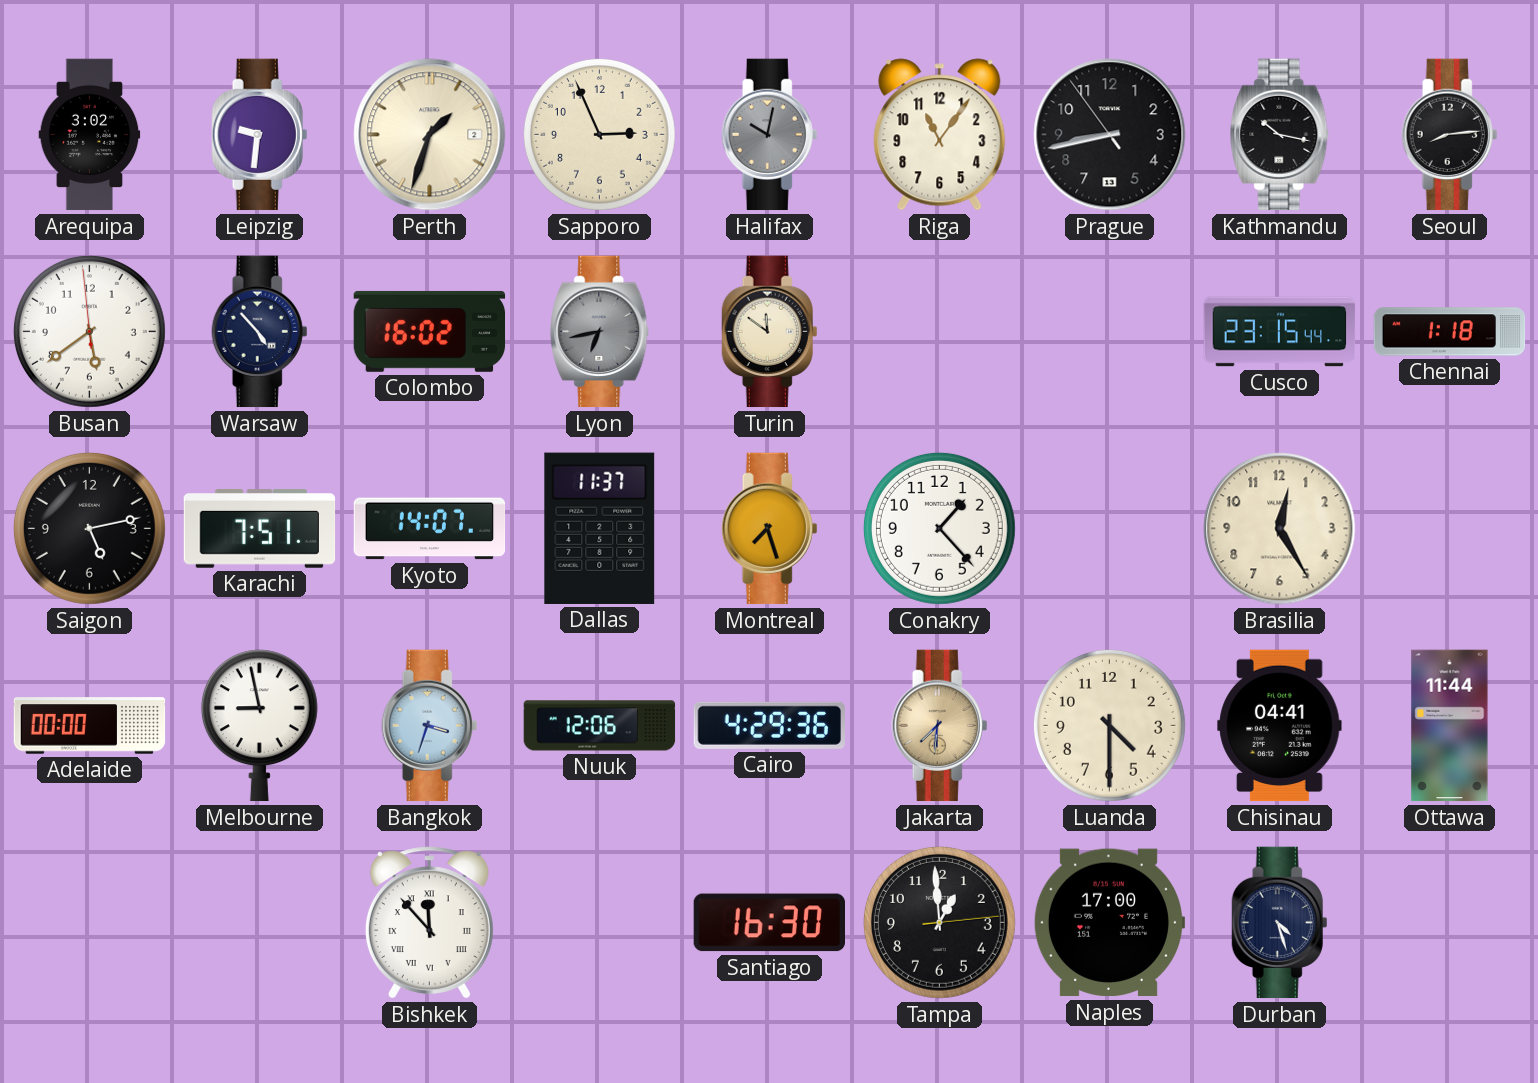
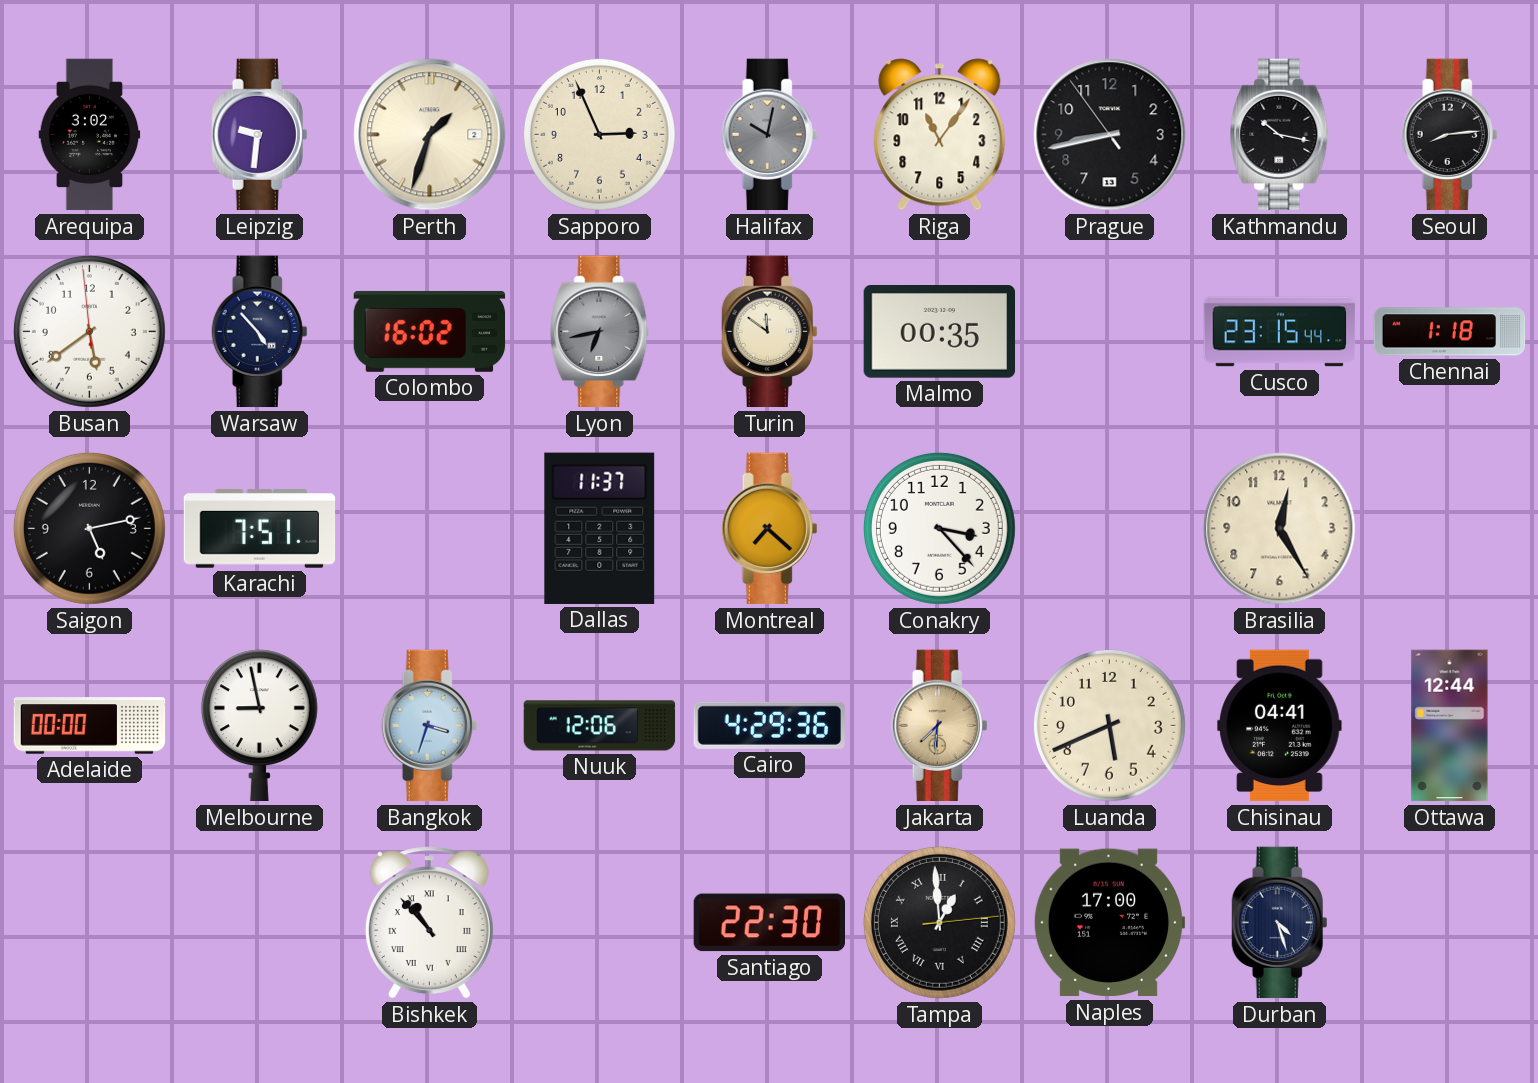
Malmo: none -> 00:35
Kyoto: 14:07 -> none
Montreal: 7:27 -> 7:22
Conakry: 1:23 -> 3:23
Luanda: 4:30 -> 5:41
Ottawa: 11:44 -> 12:44
Bishkek: 11:53 -> 10:53
Santiago: 16:30 -> 22:30
Tampa numerals: Arabic -> Roman
